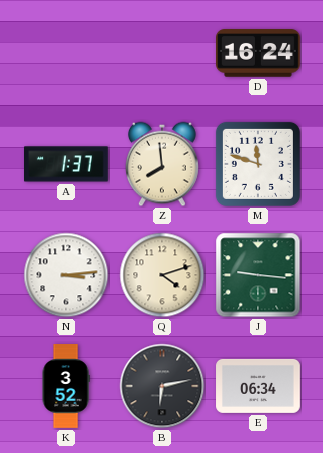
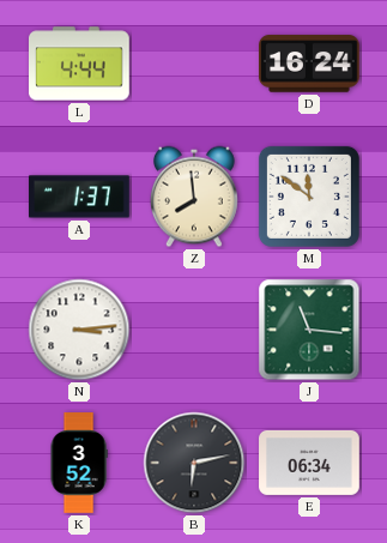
L: none -> 4:44
M: 11:48 -> 11:51
Q: 4:12 -> none
J: 9:16 -> 11:16
